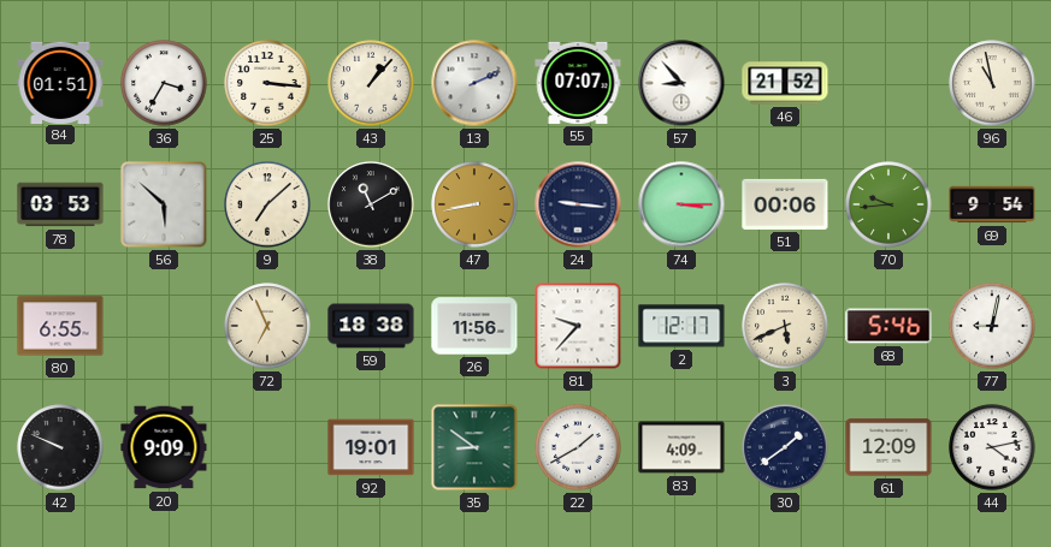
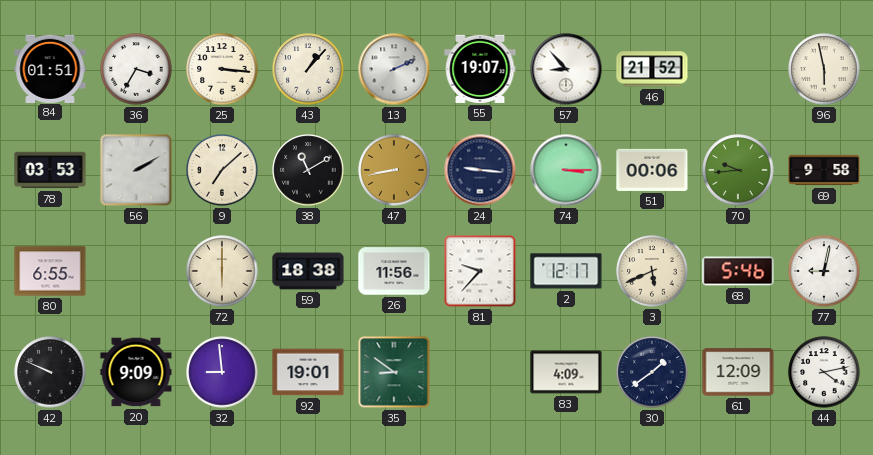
55: 07:07 -> 19:07
96: 10:58 -> 5:58
56: 5:52 -> 2:10
69: 9:54 -> 9:58
72: 6:56 -> 6:00
32: none -> 8:59
22: 1:40 -> none
